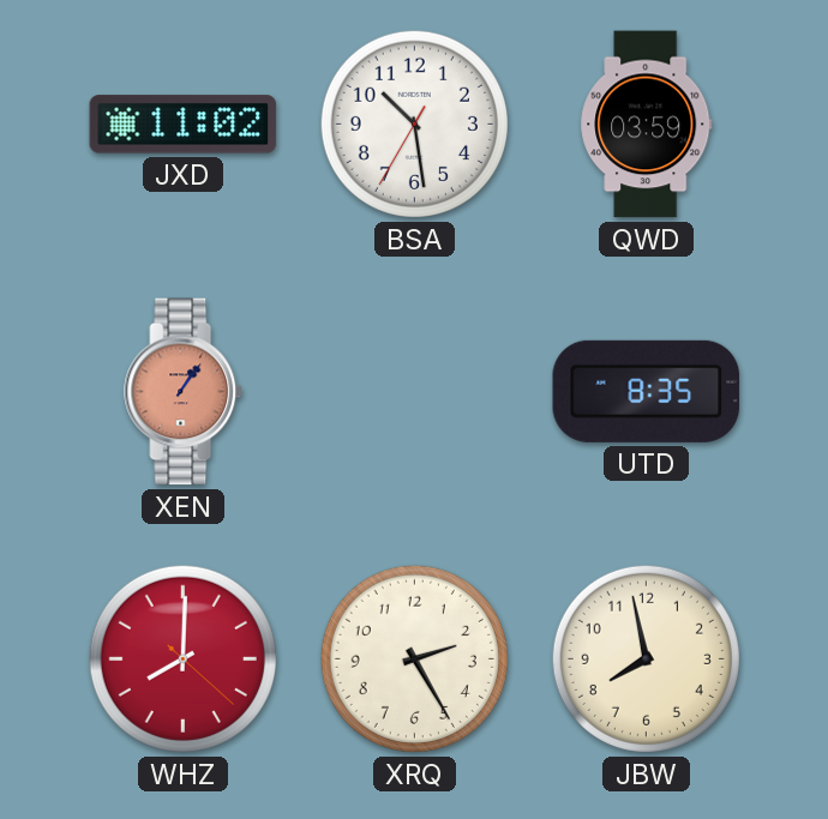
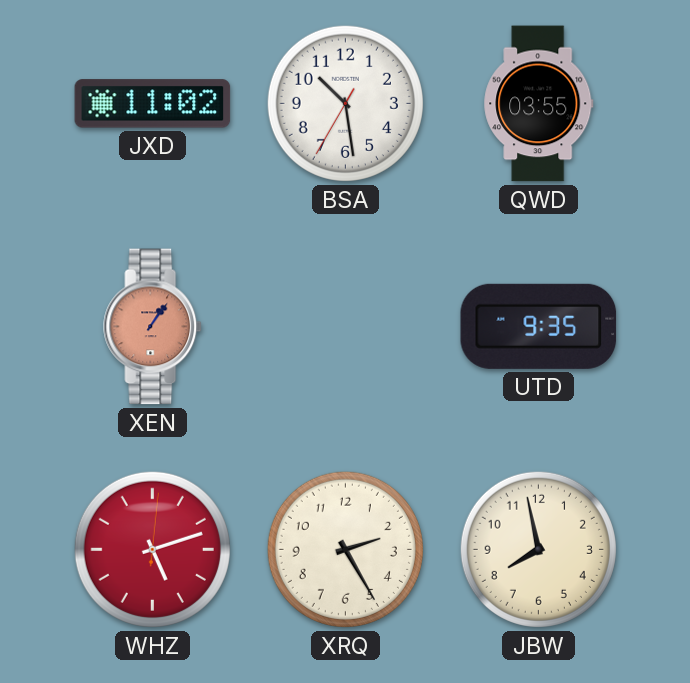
QWD: 03:59 -> 03:55
UTD: 8:35 -> 9:35
WHZ: 8:00 -> 5:12
